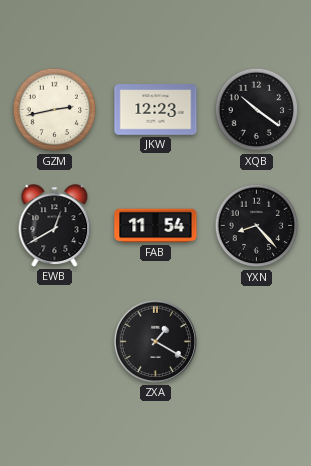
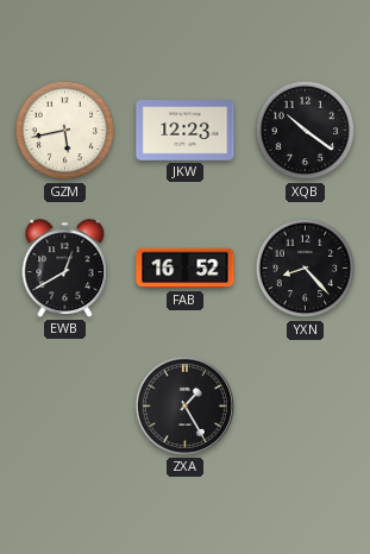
GZM: 2:43 -> 5:43
FAB: 11:54 -> 16:52
ZXA: 1:20 -> 1:25
